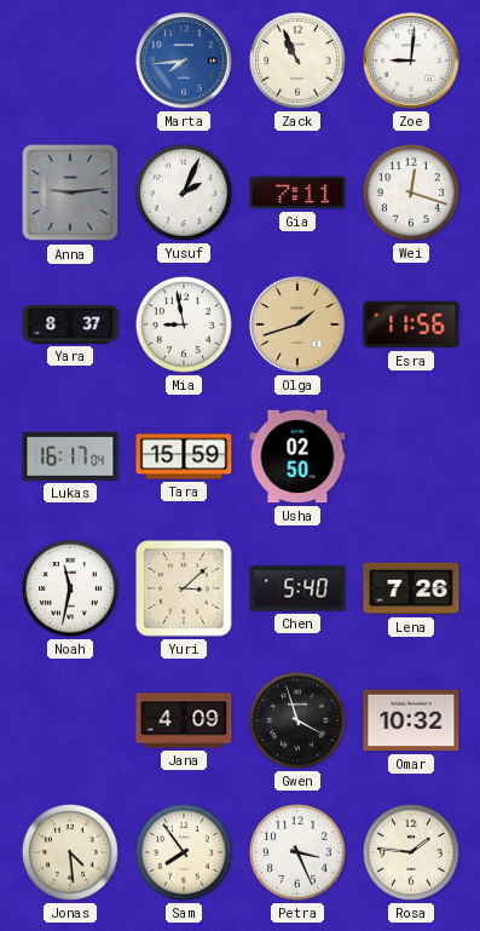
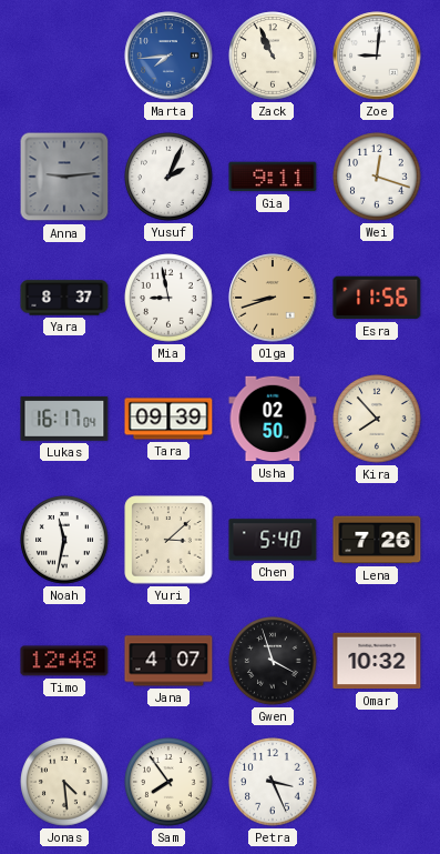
Gia: 7:11 -> 9:11
Olga: 1:42 -> 8:42
Tara: 15:59 -> 09:39
Kira: none -> 7:53
Timo: none -> 12:48
Jana: 4:09 -> 4:07
Rosa: 1:46 -> none
